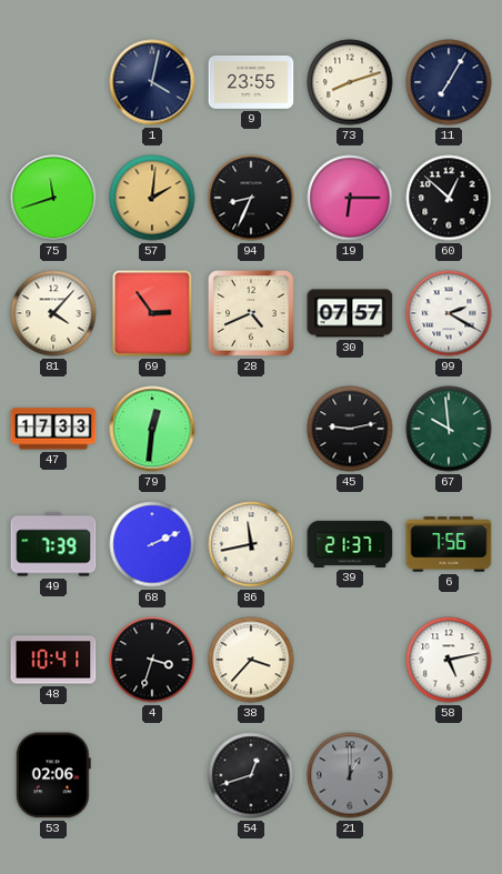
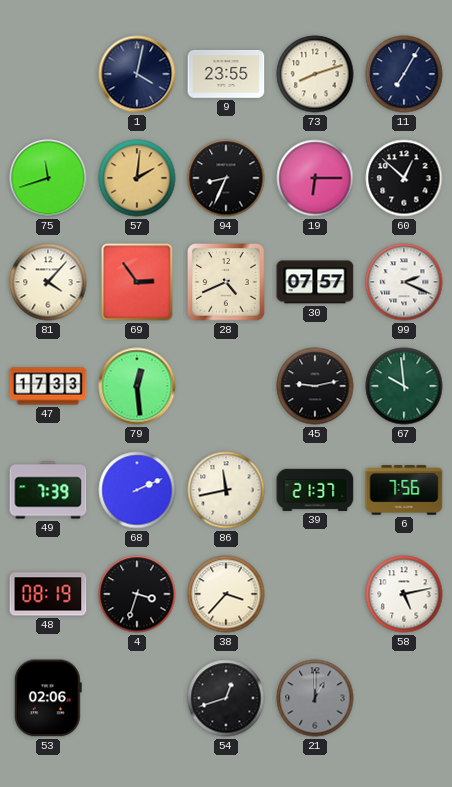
99: 2:20 -> 2:19
79: 12:31 -> 12:29
48: 10:41 -> 08:19
